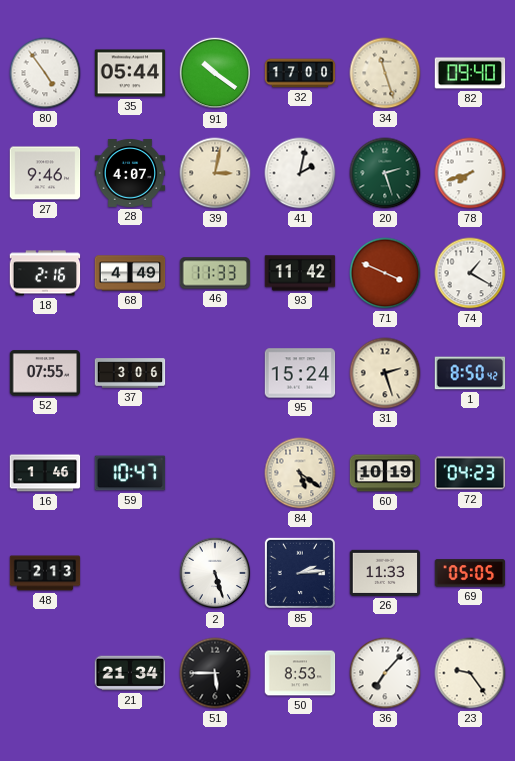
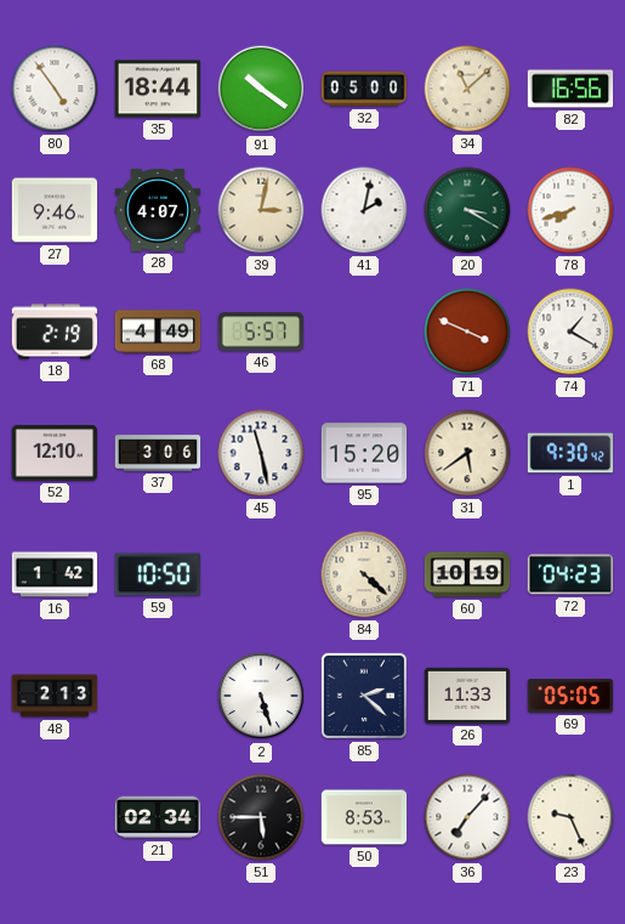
35: 05:44 -> 18:44
32: 17:00 -> 05:00
34: 11:27 -> 11:08
82: 09:40 -> 16:56
20: 2:27 -> 3:20
18: 2:16 -> 2:19
46: 11:33 -> 5:57
93: 11:42 -> none
52: 07:55 -> 12:10
45: none -> 11:28
95: 15:24 -> 15:20
31: 2:27 -> 5:39
1: 8:50 -> 9:30
16: 1:46 -> 1:42
59: 10:47 -> 10:50
84: 5:21 -> 4:22
85: 2:14 -> 2:22
21: 21:34 -> 02:34
23: 9:24 -> 9:26
